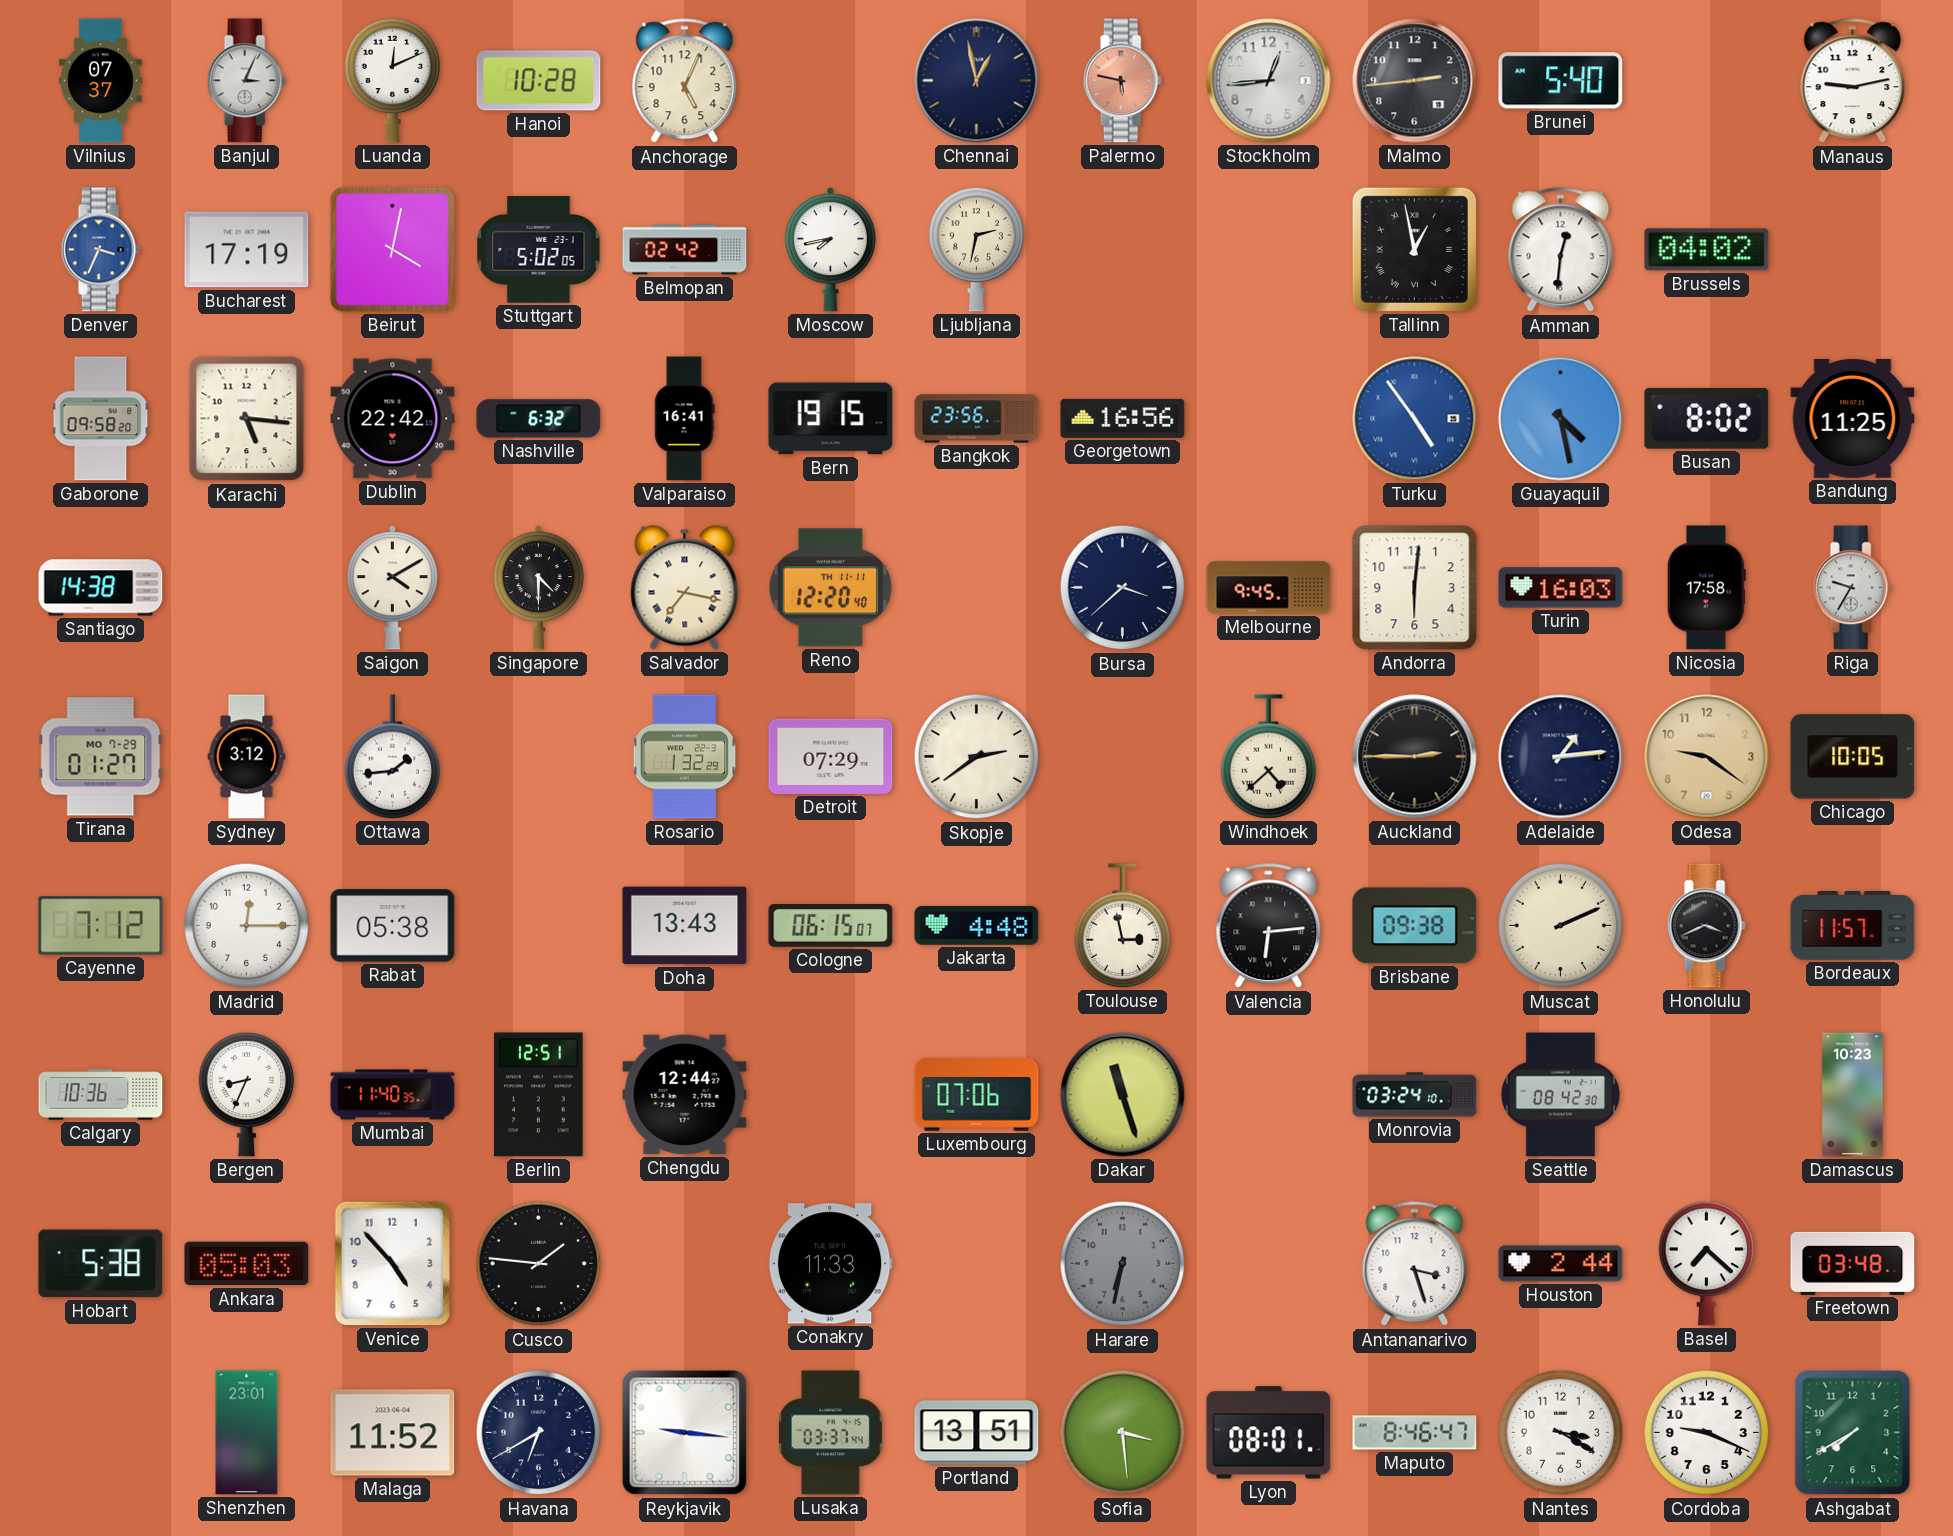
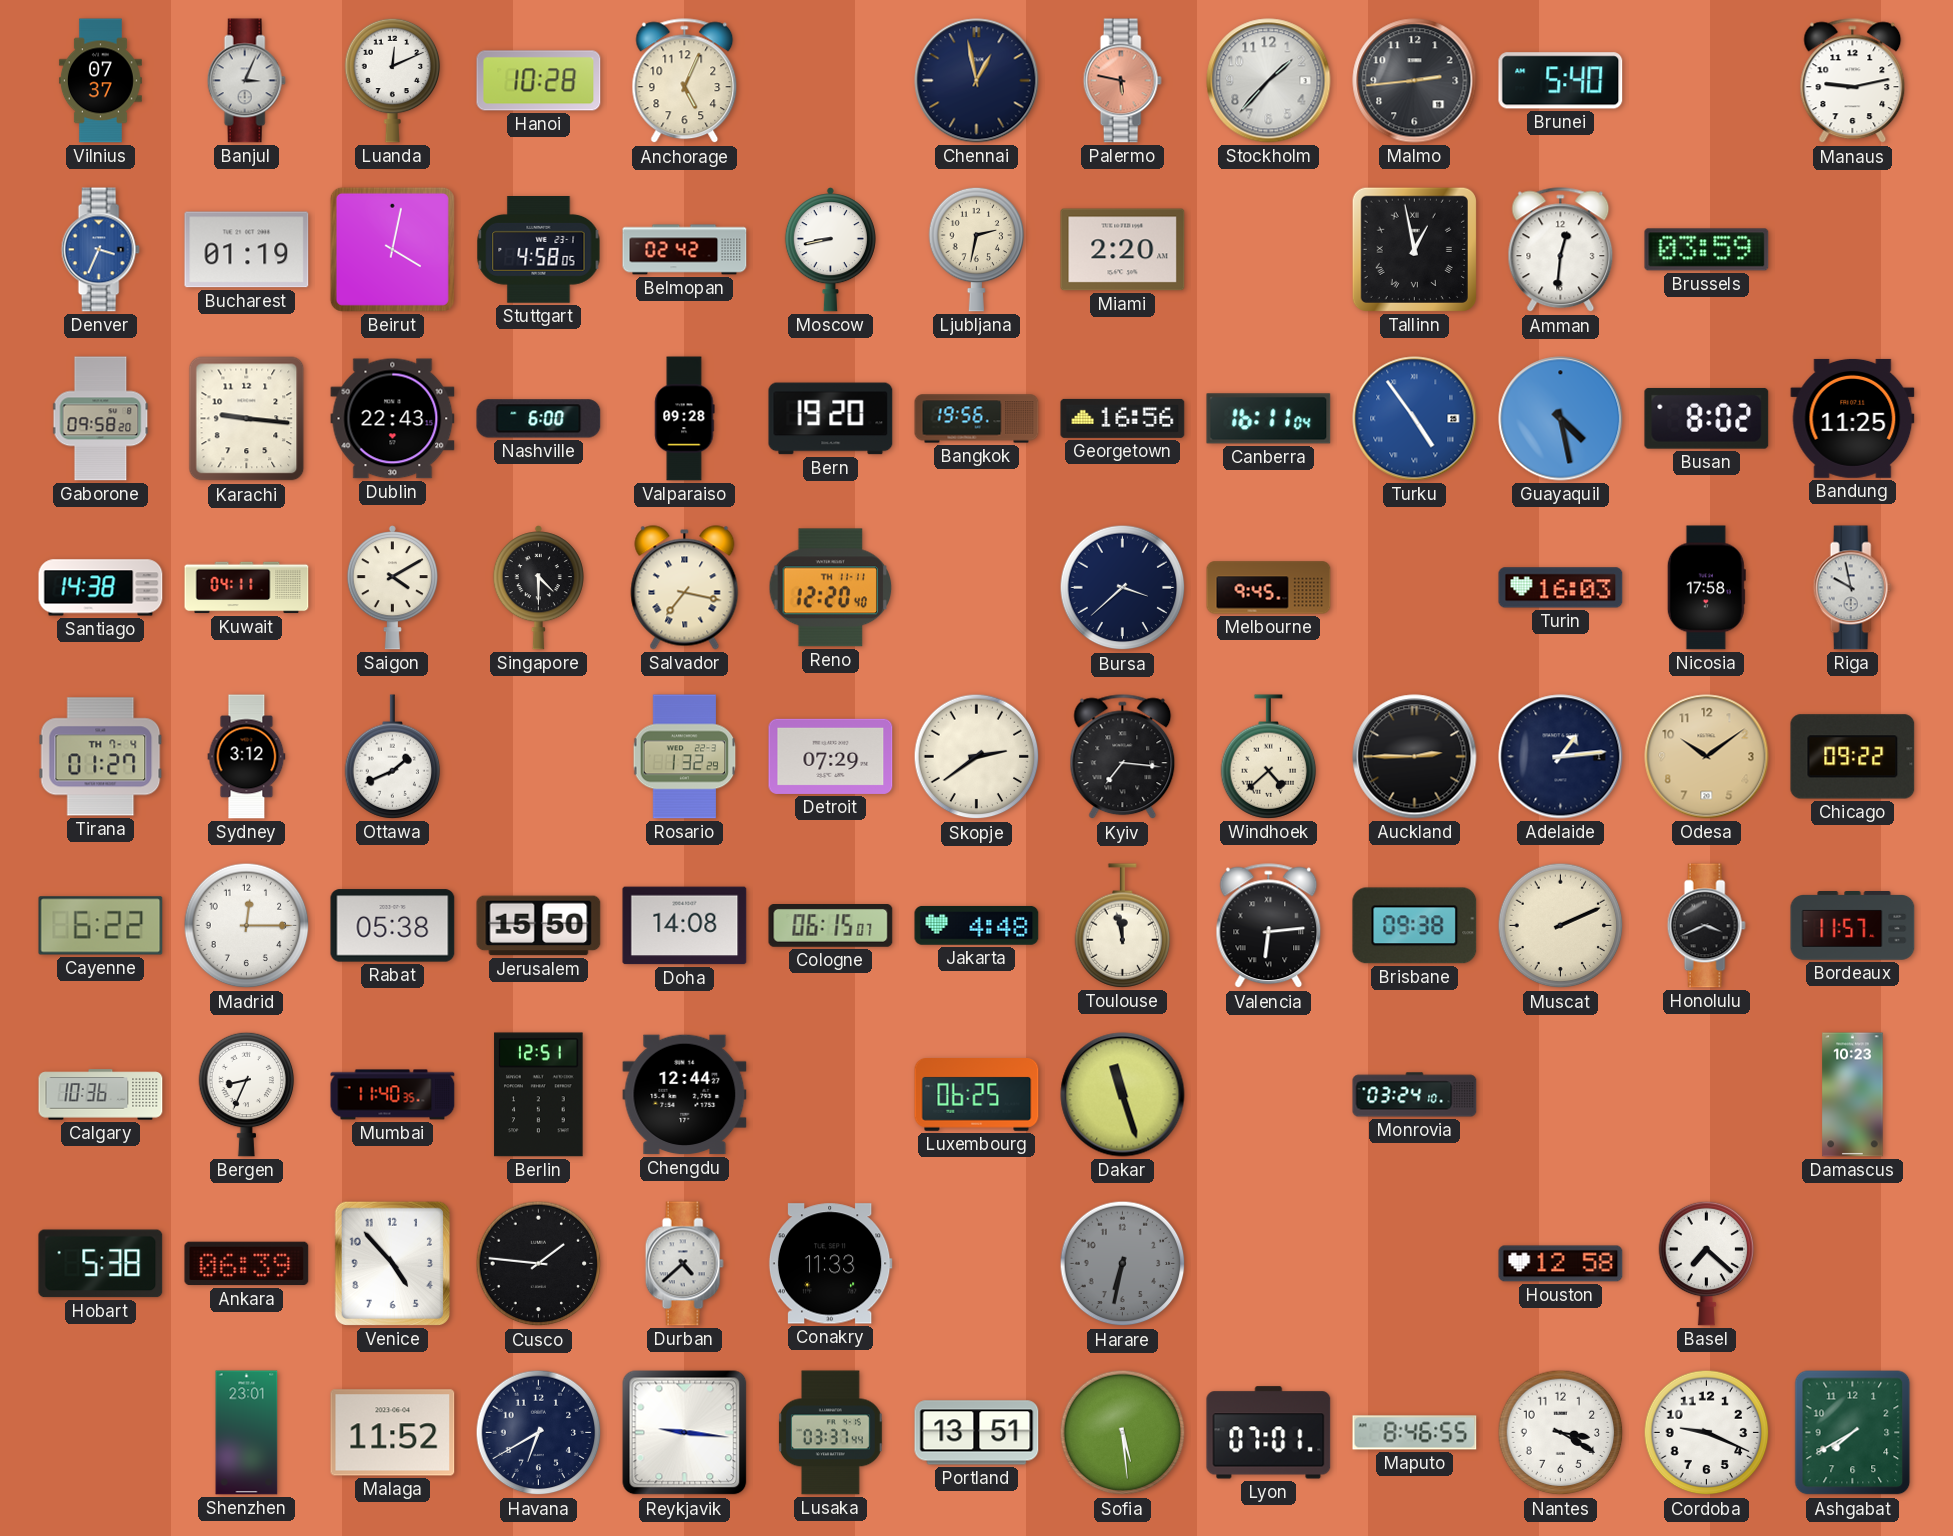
Stockholm: 12:44 -> 1:37
Bucharest: 17:19 -> 01:19
Stuttgart: 5:02 -> 4:58
Moscow: 7:43 -> 8:43
Miami: none -> 2:20
Brussels: 04:02 -> 03:59
Karachi: 5:16 -> 9:16
Dublin: 22:42 -> 22:43
Nashville: 6:32 -> 6:00
Valparaiso: 16:41 -> 09:28
Bern: 19:15 -> 19:20
Bangkok: 23:56 -> 19:56
Canberra: none -> 16:11
Kuwait: none -> 04:11
Andorra: 6:01 -> none
Riga: 9:35 -> 9:58
Tirana date: MO 7-29 -> TH 7-4
Ottawa: 1:44 -> 1:41
Kyiv: none -> 7:16
Odesa: 9:21 -> 10:09
Chicago: 10:05 -> 09:22
Cayenne: 7:12 -> 6:22
Jerusalem: none -> 15:50
Doha: 13:43 -> 14:08
Toulouse: 2:58 -> 11:58
Luxembourg: 07:06 -> 06:25
Seattle: 08:42 -> none
Ankara: 05:03 -> 06:39
Durban: none -> 4:38
Antananarivo: 3:27 -> none
Houston: 2:44 -> 12:58
Freetown: 03:48 -> none
Sofia: 3:29 -> 5:29
Lyon: 08:01 -> 07:01
Maputo: 8:46:47 -> 8:46:55
